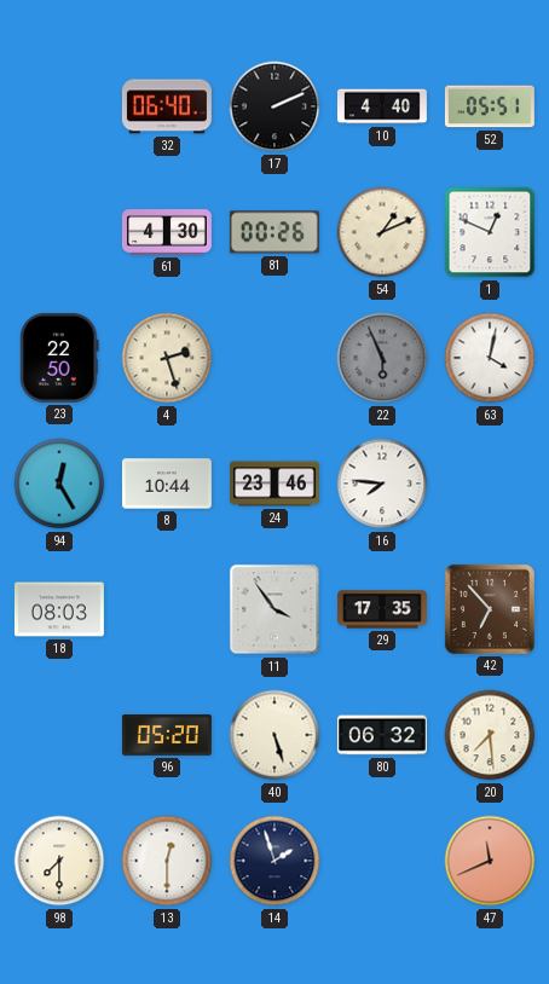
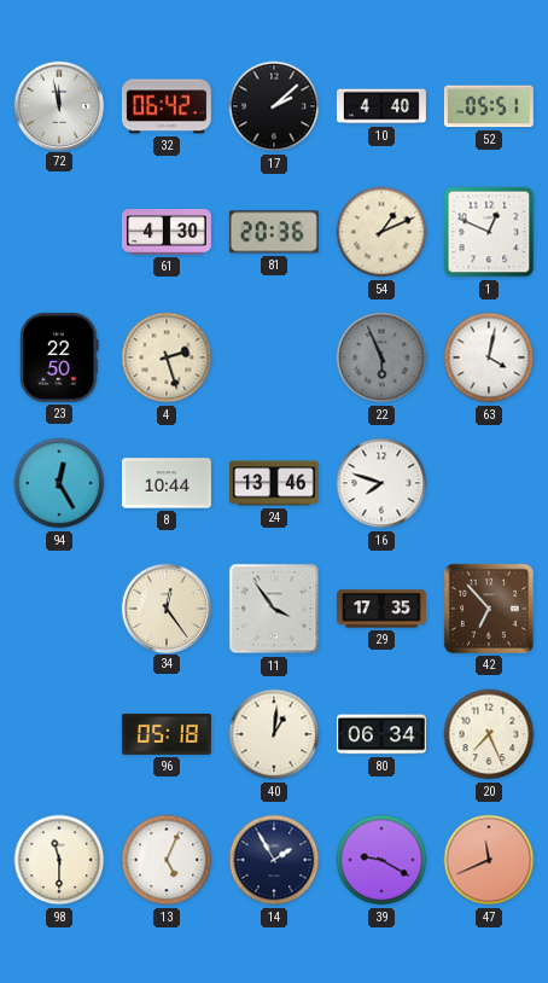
72: none -> 11:58
32: 06:40 -> 06:42
17: 2:11 -> 2:08
81: 00:26 -> 20:36
24: 23:46 -> 13:46
16: 7:46 -> 7:48
18: 08:03 -> none
34: none -> 12:24
96: 05:20 -> 05:18
40: 5:27 -> 1:01
80: 06:32 -> 06:34
20: 7:29 -> 7:26
98: 7:30 -> 11:30
13: 12:30 -> 5:04
14: 1:57 -> 1:55
39: none -> 9:20
